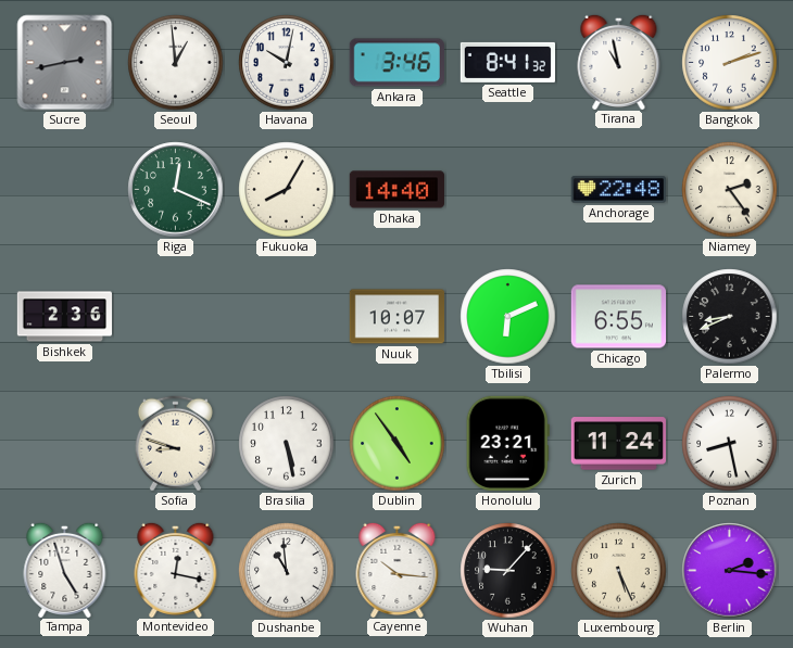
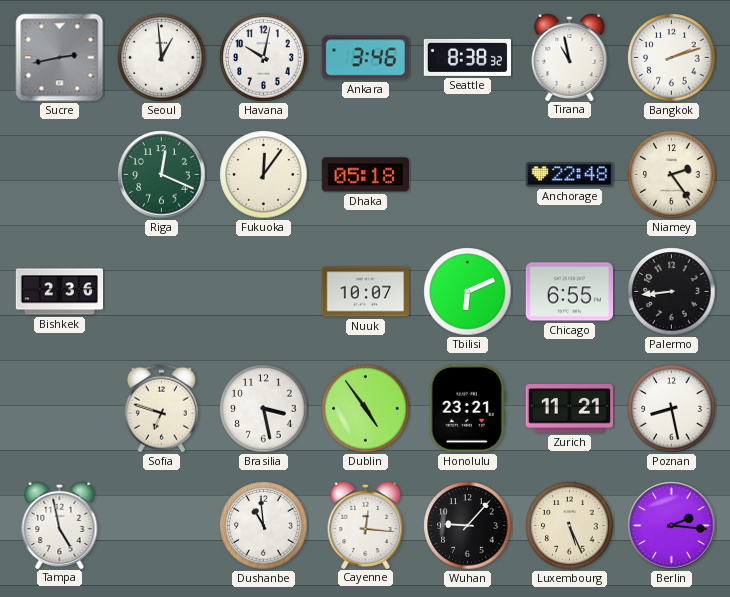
Seattle: 8:41 -> 8:38
Fukuoka: 8:05 -> 12:06
Dhaka: 14:40 -> 05:18
Palermo: 8:41 -> 8:44
Sofia: 8:48 -> 6:48
Brasilia: 5:28 -> 3:28
Zurich: 11:24 -> 11:21
Tampa: 4:57 -> 4:58
Montevideo: 12:17 -> none
Cayenne: 10:16 -> 12:16
